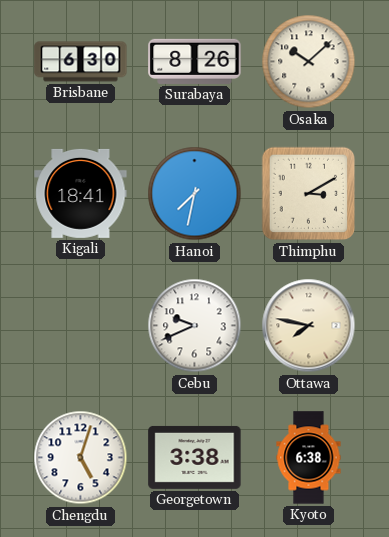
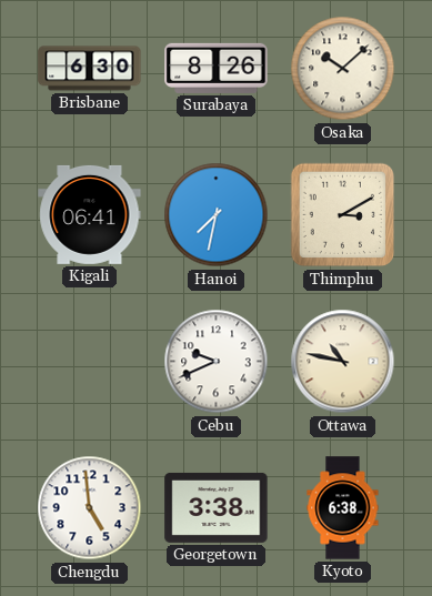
Kigali: 18:41 -> 06:41
Ottawa: 7:47 -> 10:47
Chengdu: 5:03 -> 4:59
